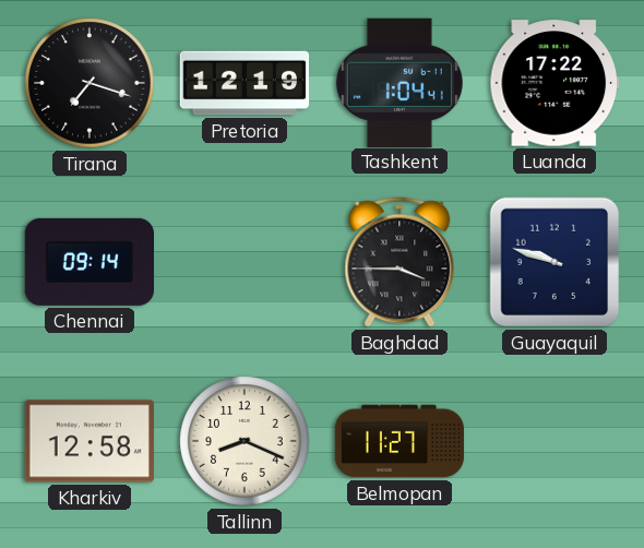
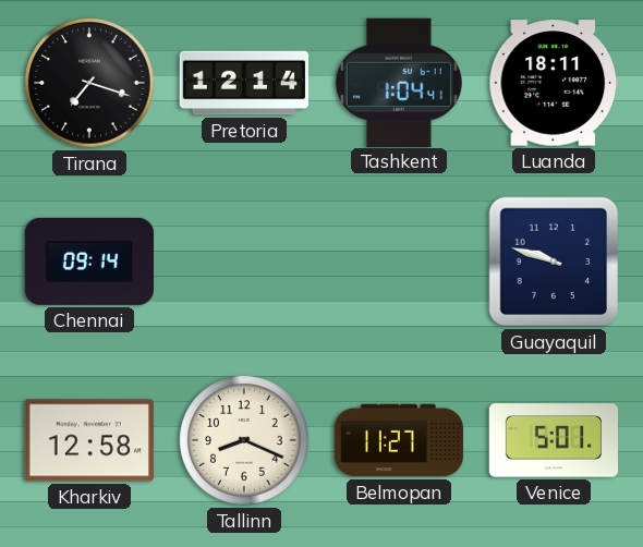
Pretoria: 12:19 -> 12:14
Luanda: 17:22 -> 18:11
Baghdad: 3:45 -> none
Venice: none -> 5:01
